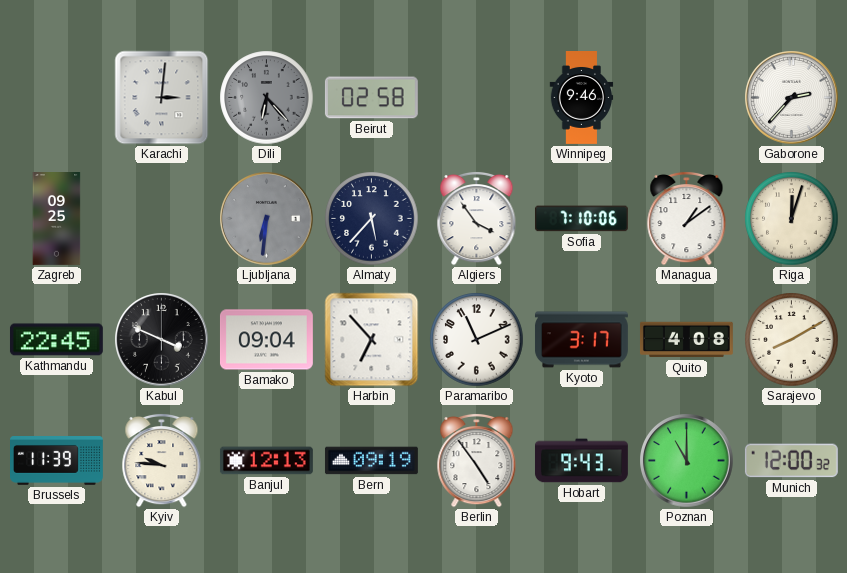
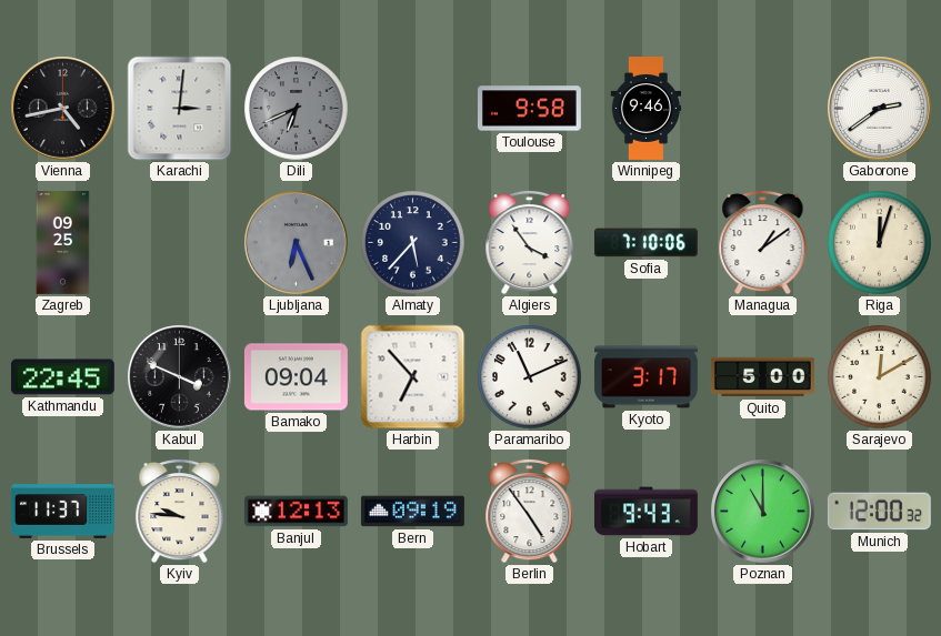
Vienna: none -> 4:43
Dili: 6:23 -> 6:41
Beirut: 02:58 -> none
Toulouse: none -> 9:58
Gaborone: 2:37 -> 2:39
Ljubljana: 6:31 -> 6:26
Quito: 4:08 -> 5:00
Sarajevo: 8:10 -> 12:10
Brussels: 11:39 -> 11:37
